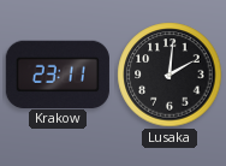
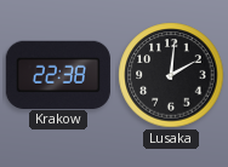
Krakow: 23:11 -> 22:38
